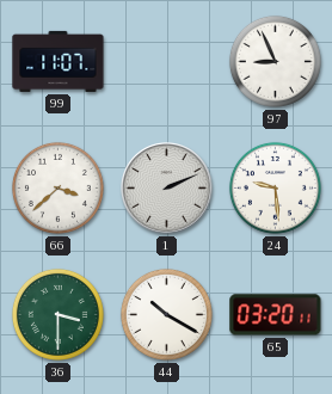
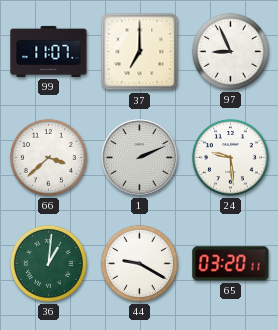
37: none -> 7:00
36: 3:30 -> 1:01
44: 10:20 -> 9:20
